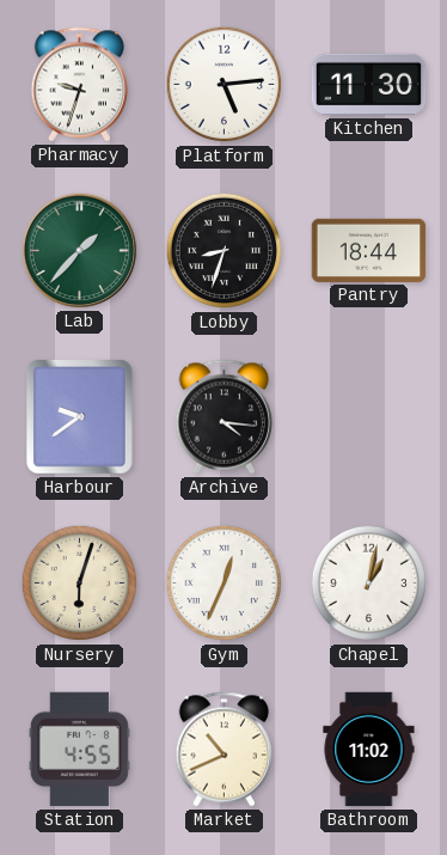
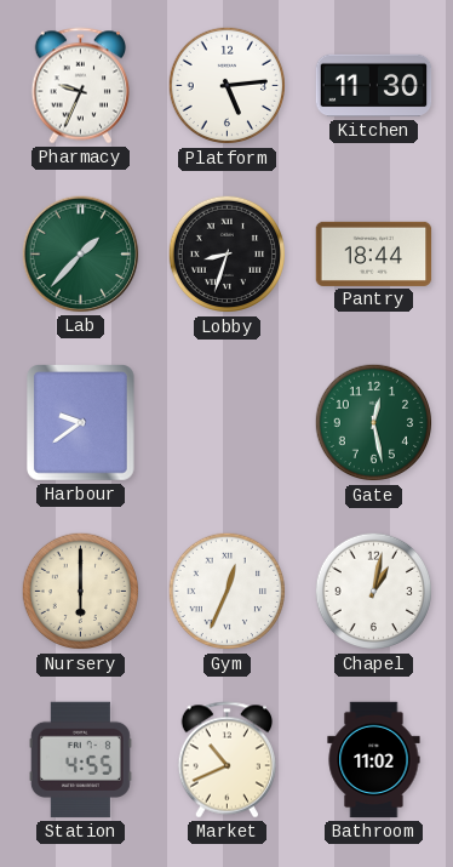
Pharmacy: 9:33 -> 9:34
Archive: 4:16 -> none
Gate: none -> 12:28
Nursery: 6:03 -> 6:00
